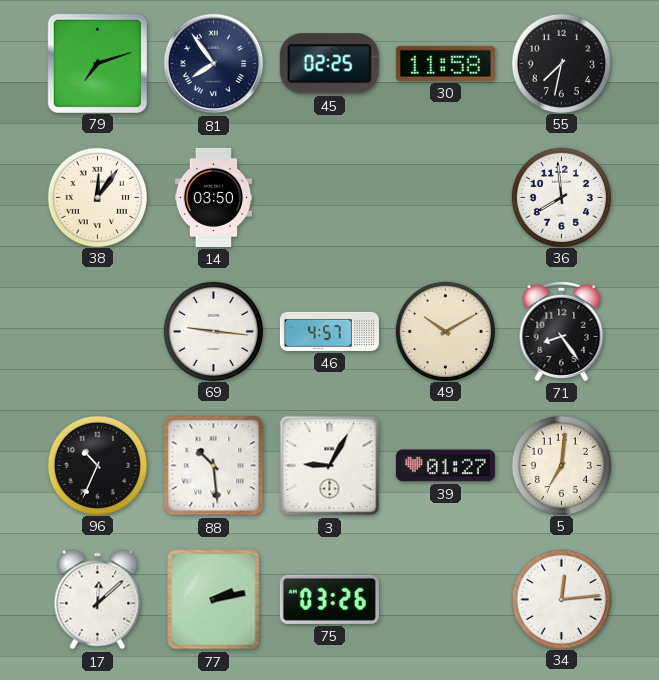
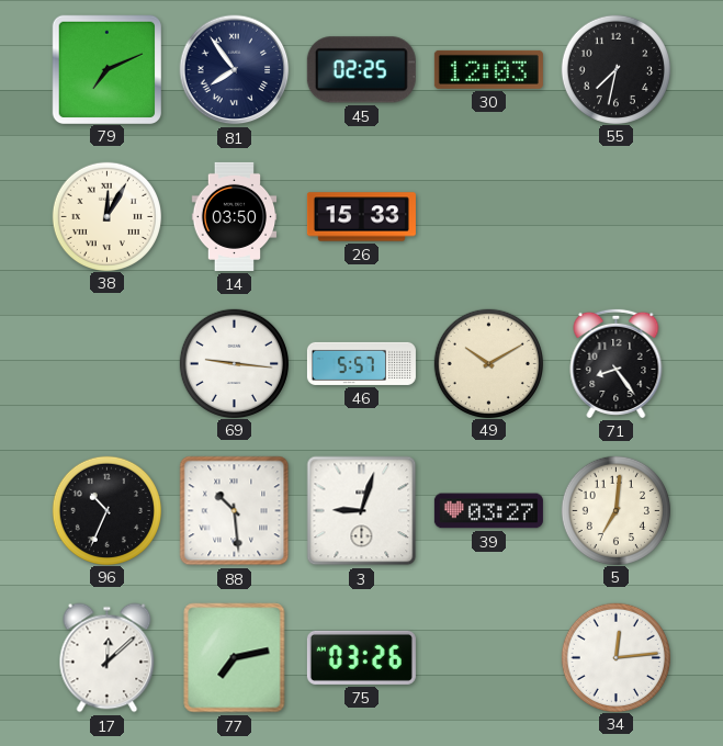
79: 7:12 -> 7:11
30: 11:58 -> 12:03
38: 12:06 -> 12:05
26: none -> 15:33
36: 7:59 -> none
46: 4:57 -> 5:57
3: 9:05 -> 9:03
39: 01:27 -> 03:27
77: 2:13 -> 7:13
